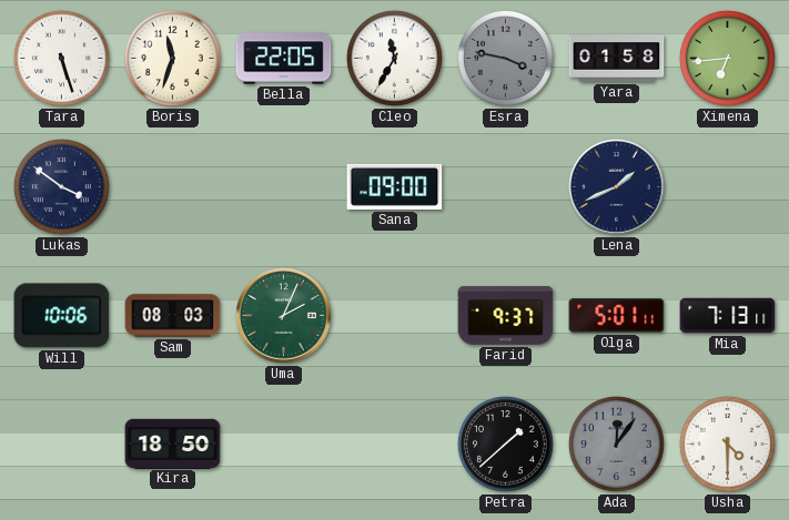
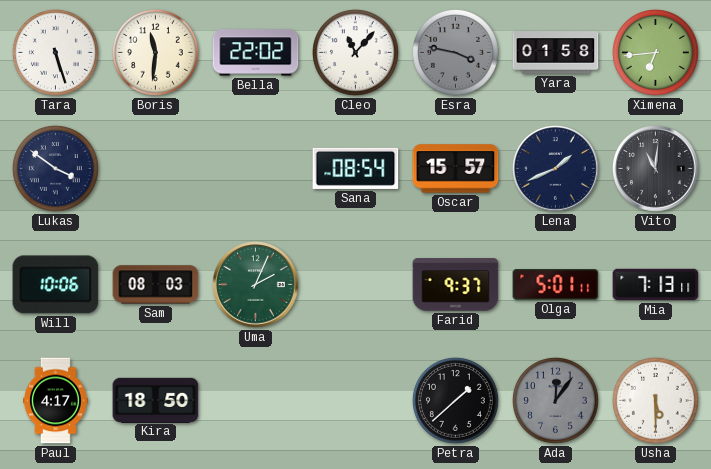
Boris: 11:33 -> 11:31
Bella: 22:05 -> 22:02
Cleo: 11:35 -> 11:07
Sana: 09:00 -> 08:54
Oscar: none -> 15:57
Vito: none -> 11:01
Paul: none -> 4:17
Usha: 4:30 -> 5:30
